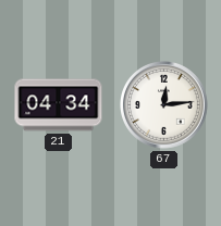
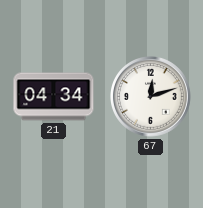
67: 12:14 -> 12:12
